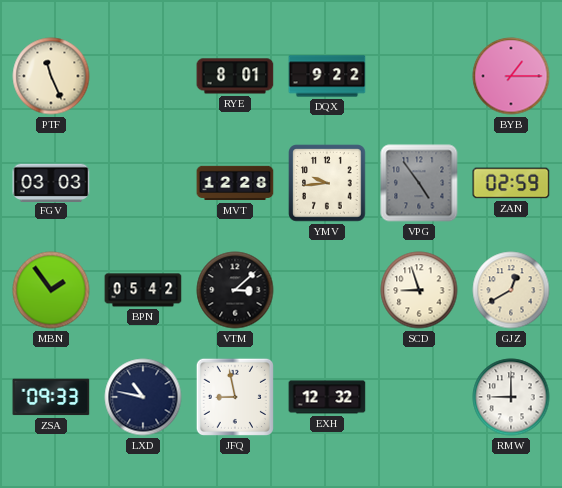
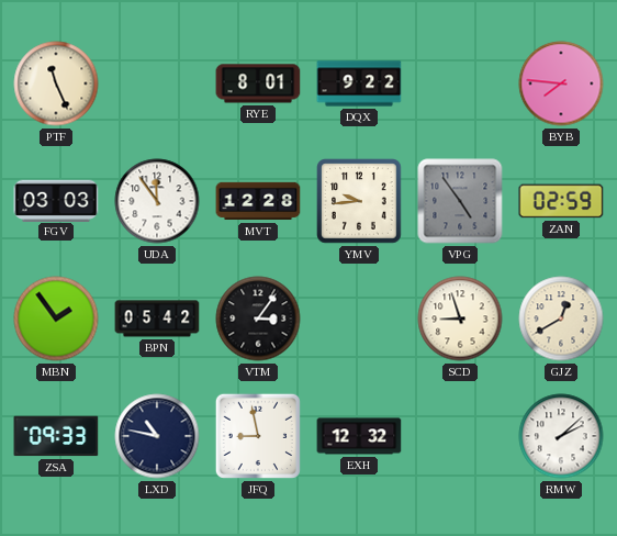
BYB: 1:15 -> 7:46
UDA: none -> 11:54
VTM: 3:08 -> 3:06
RMW: 9:00 -> 2:08
